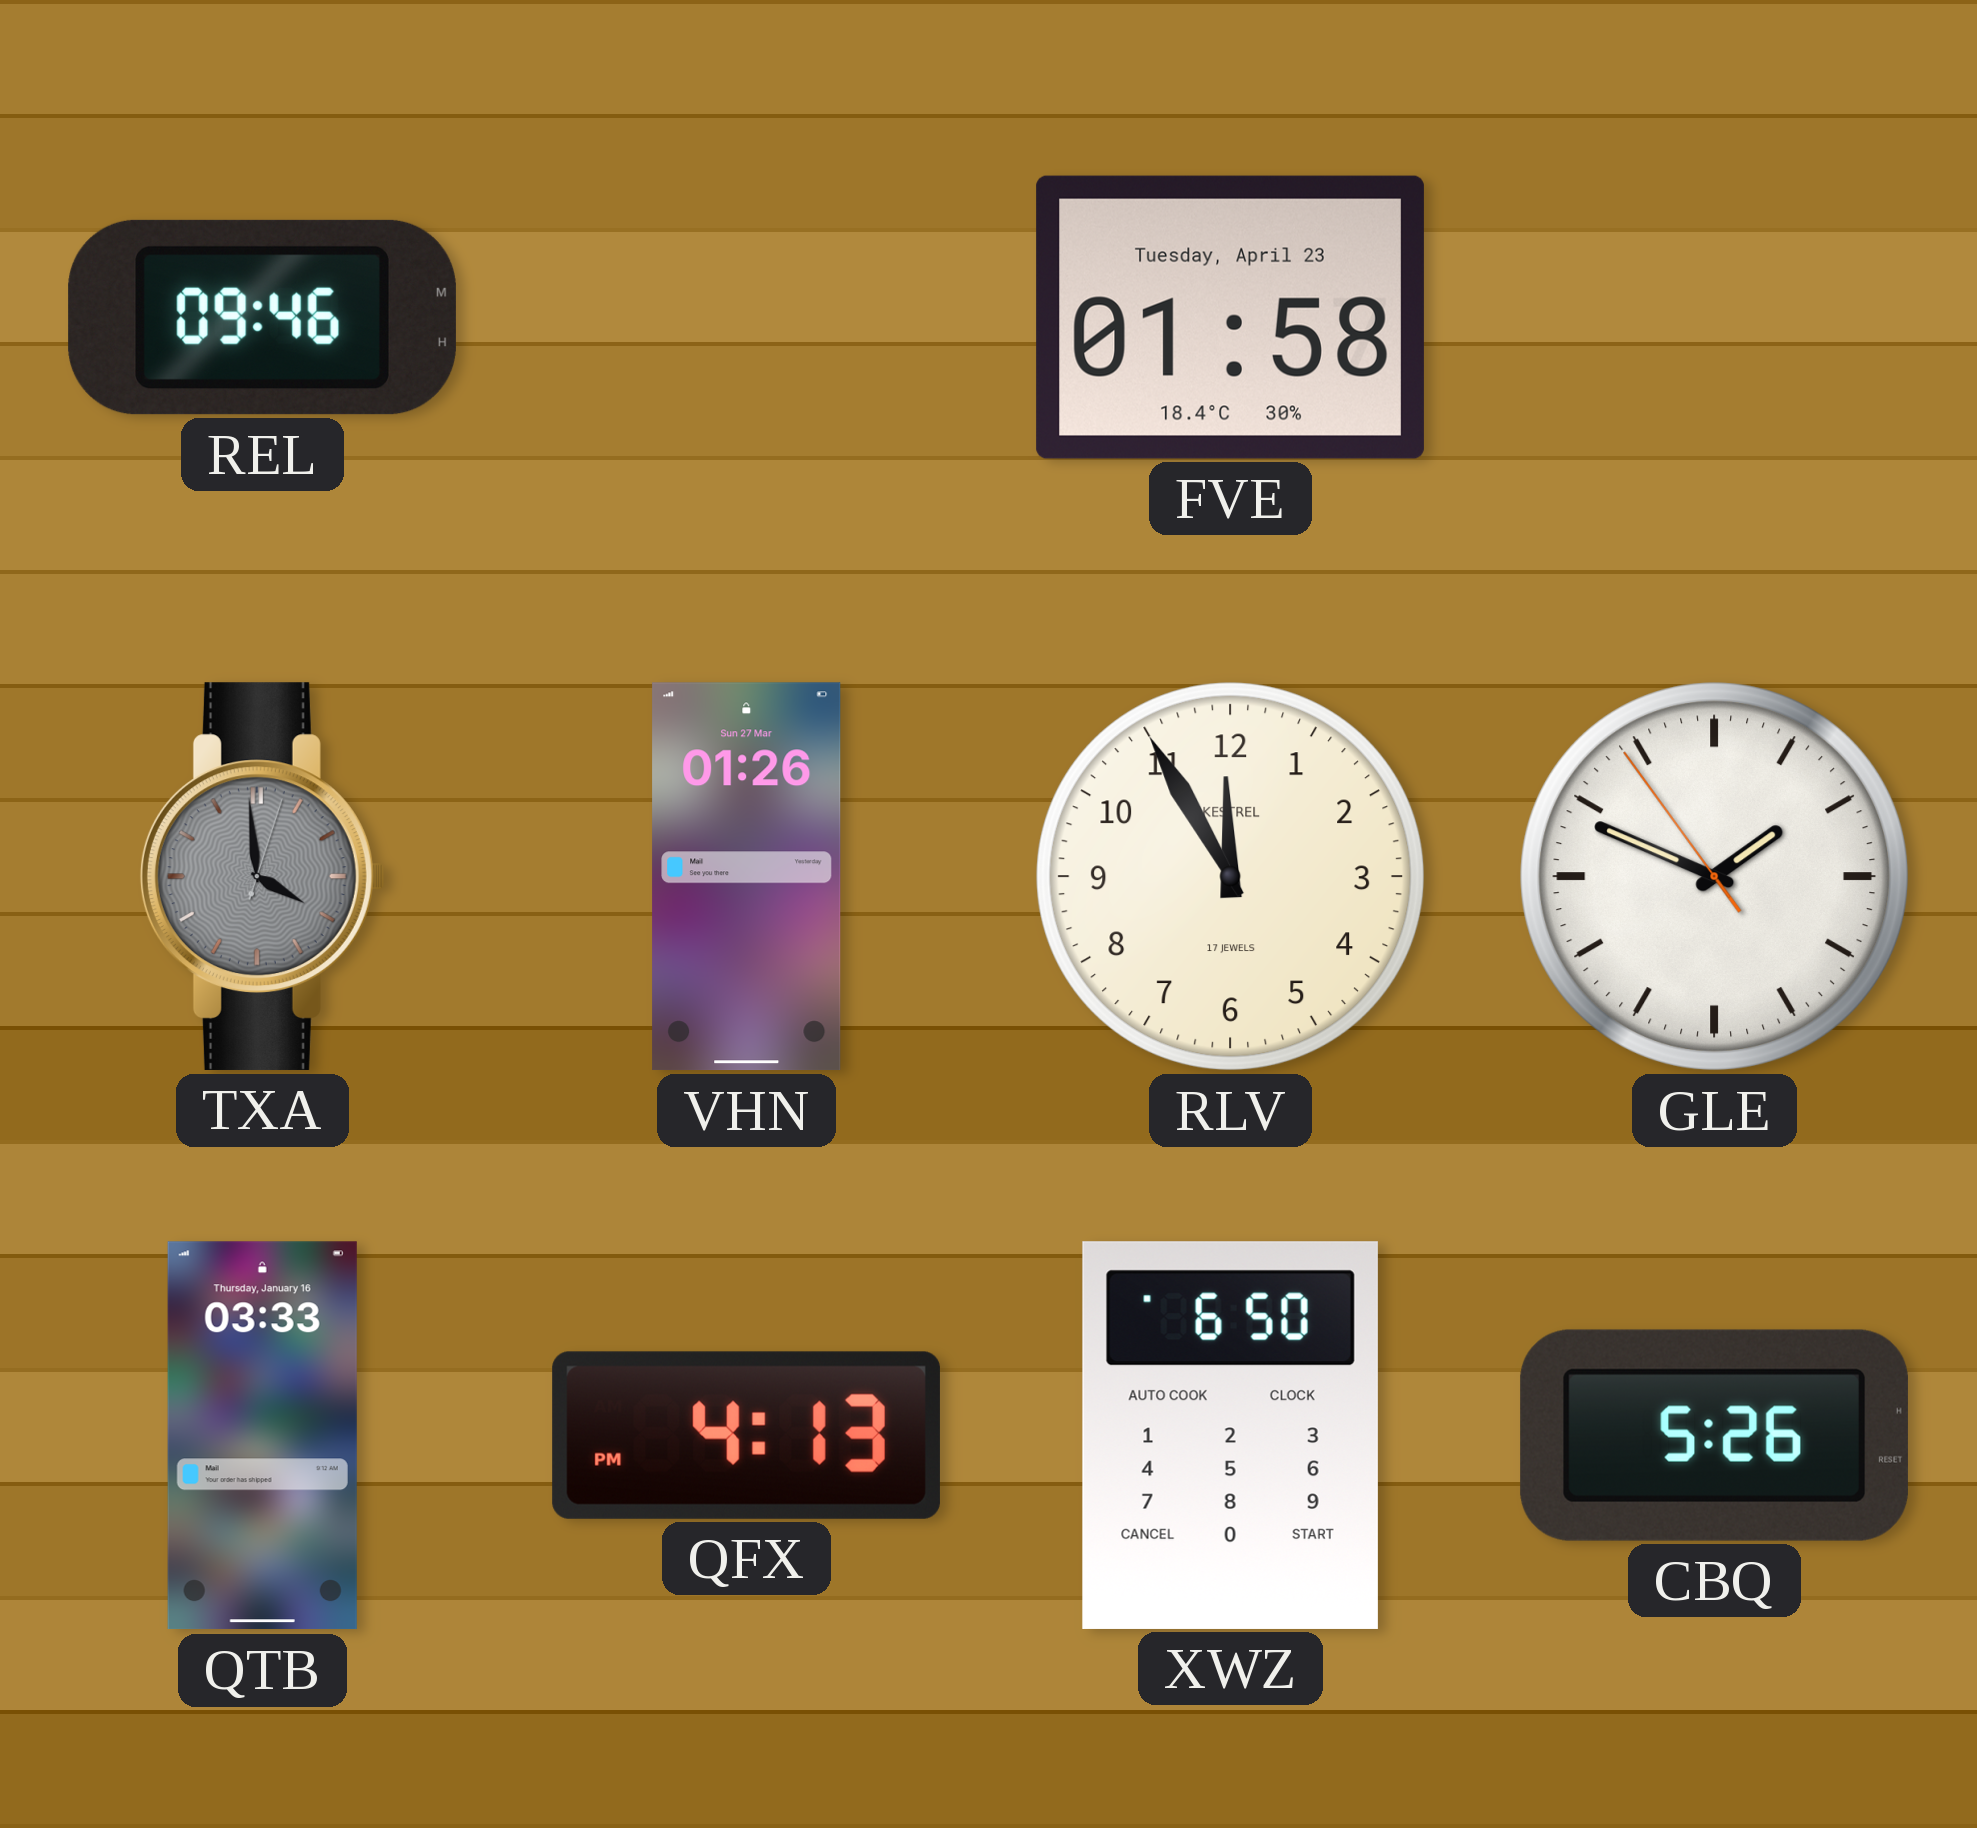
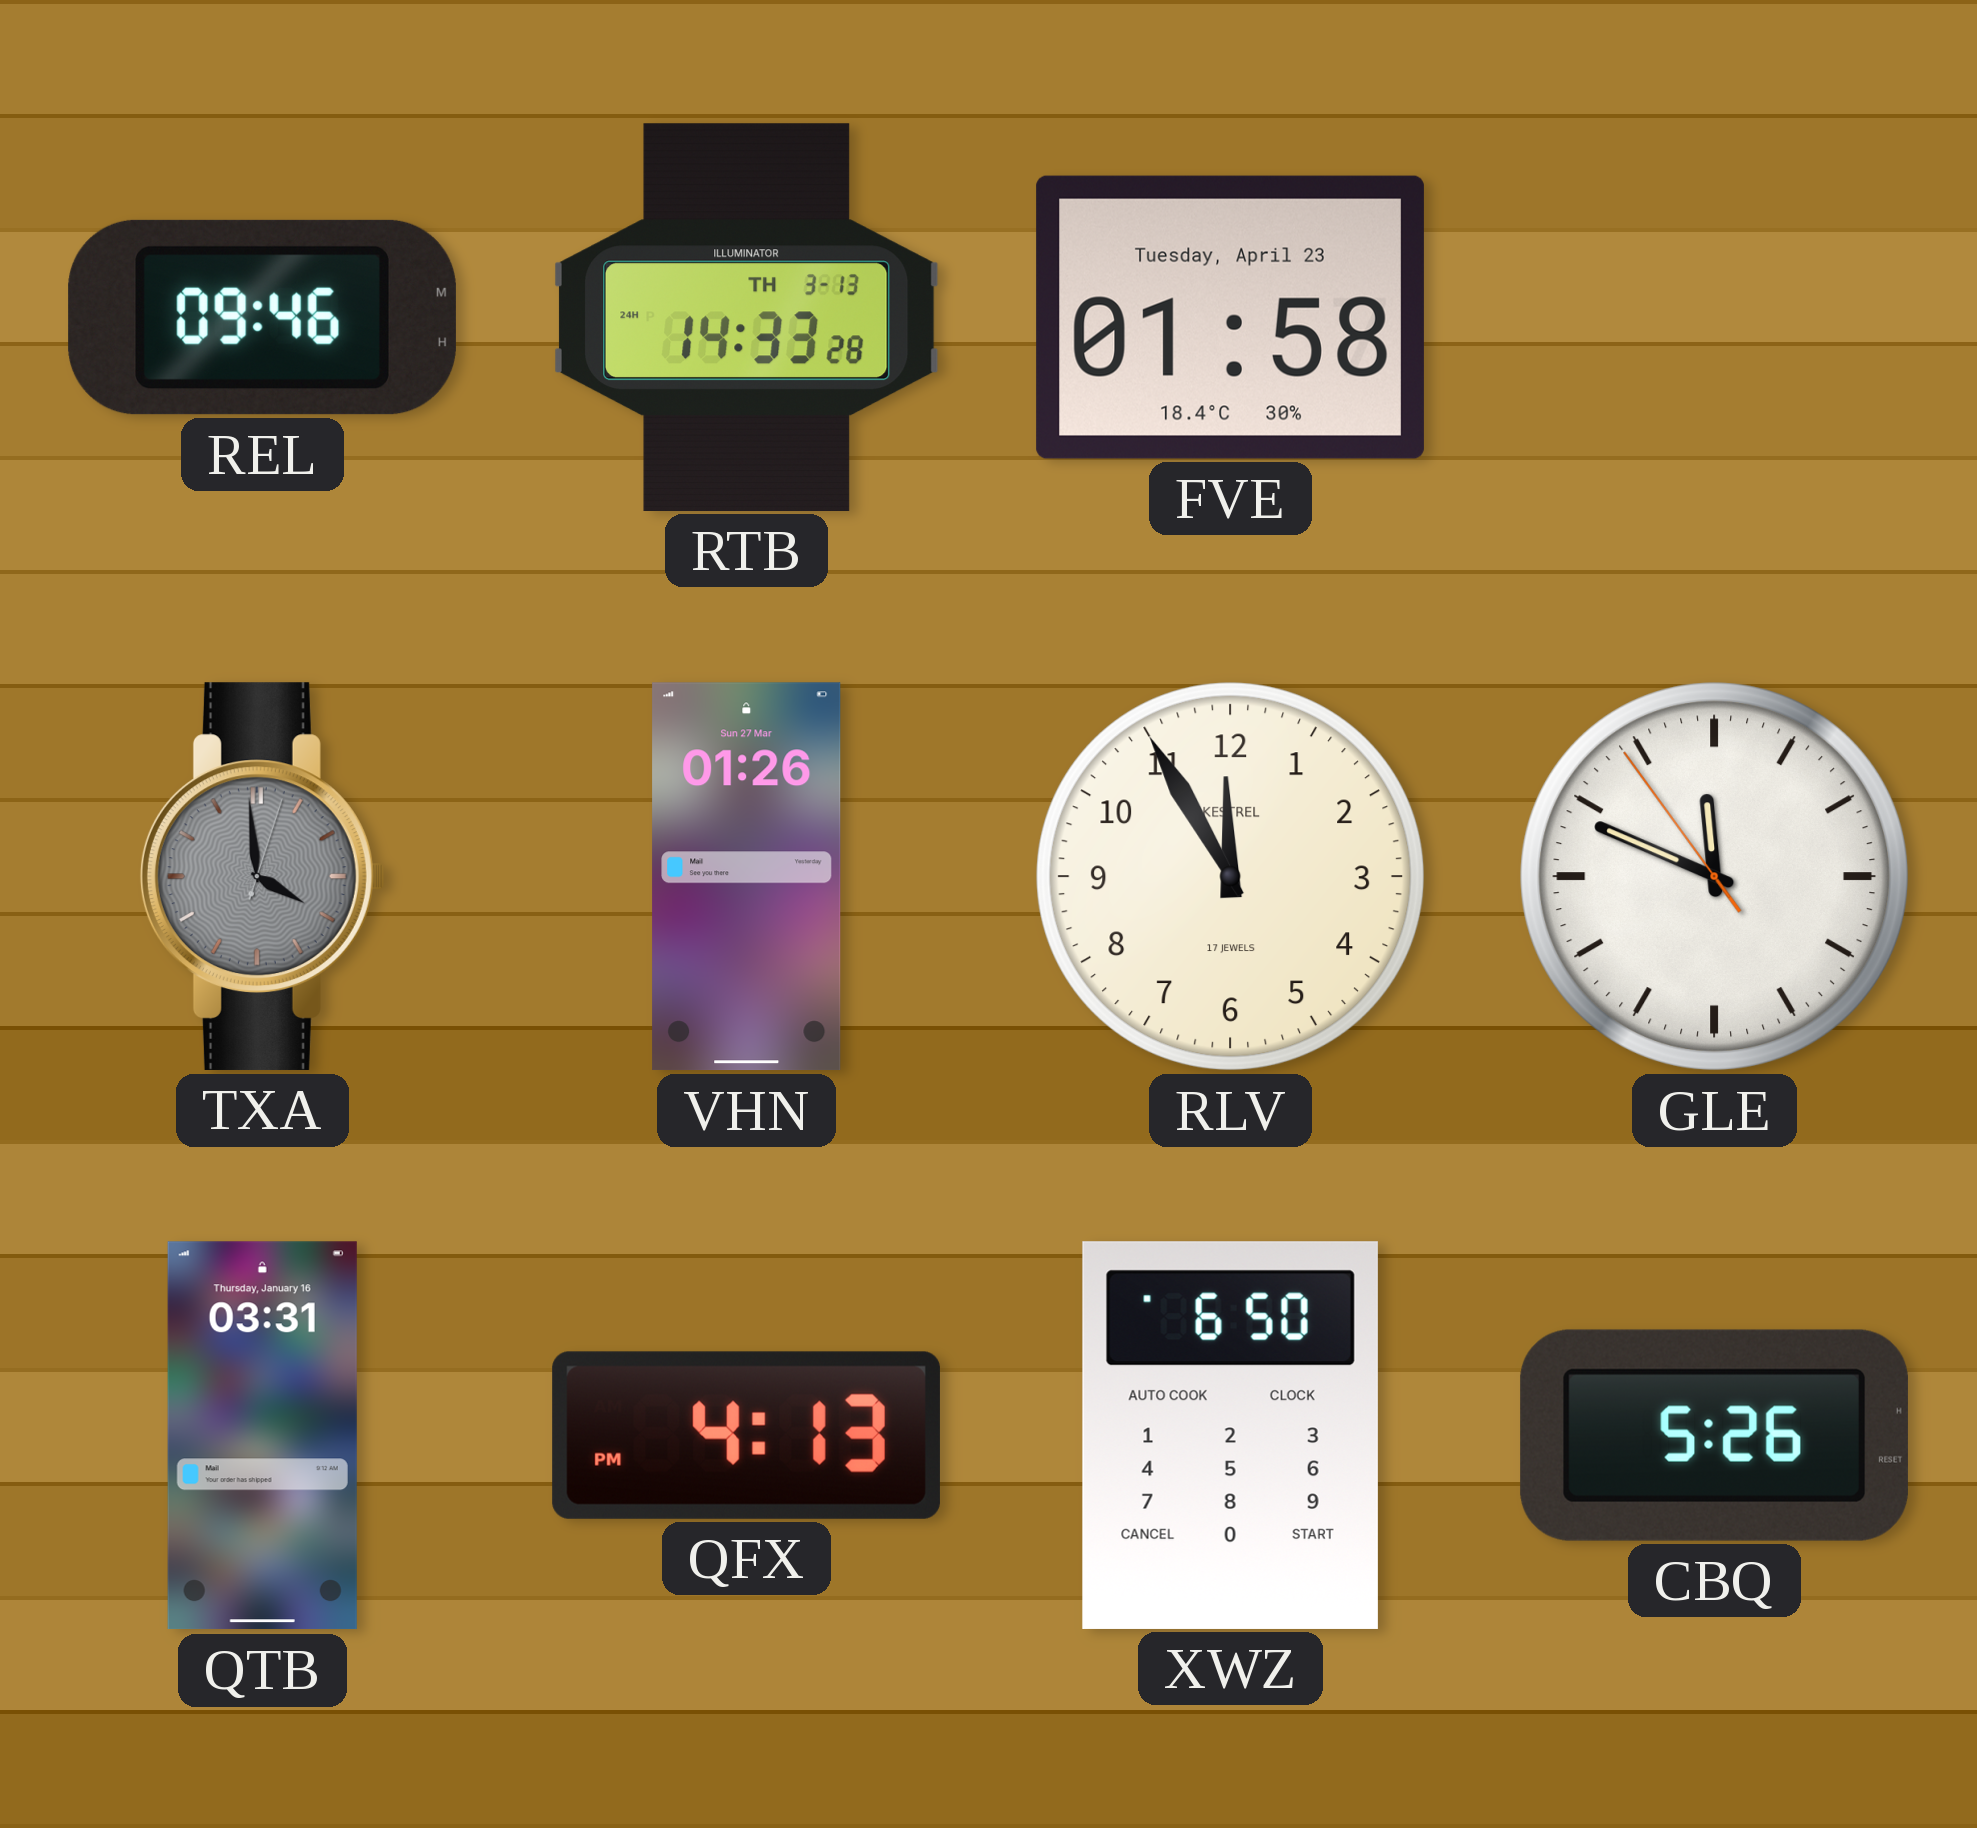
RTB: none -> 14:33
GLE: 1:48 -> 11:48
QTB: 03:33 -> 03:31
